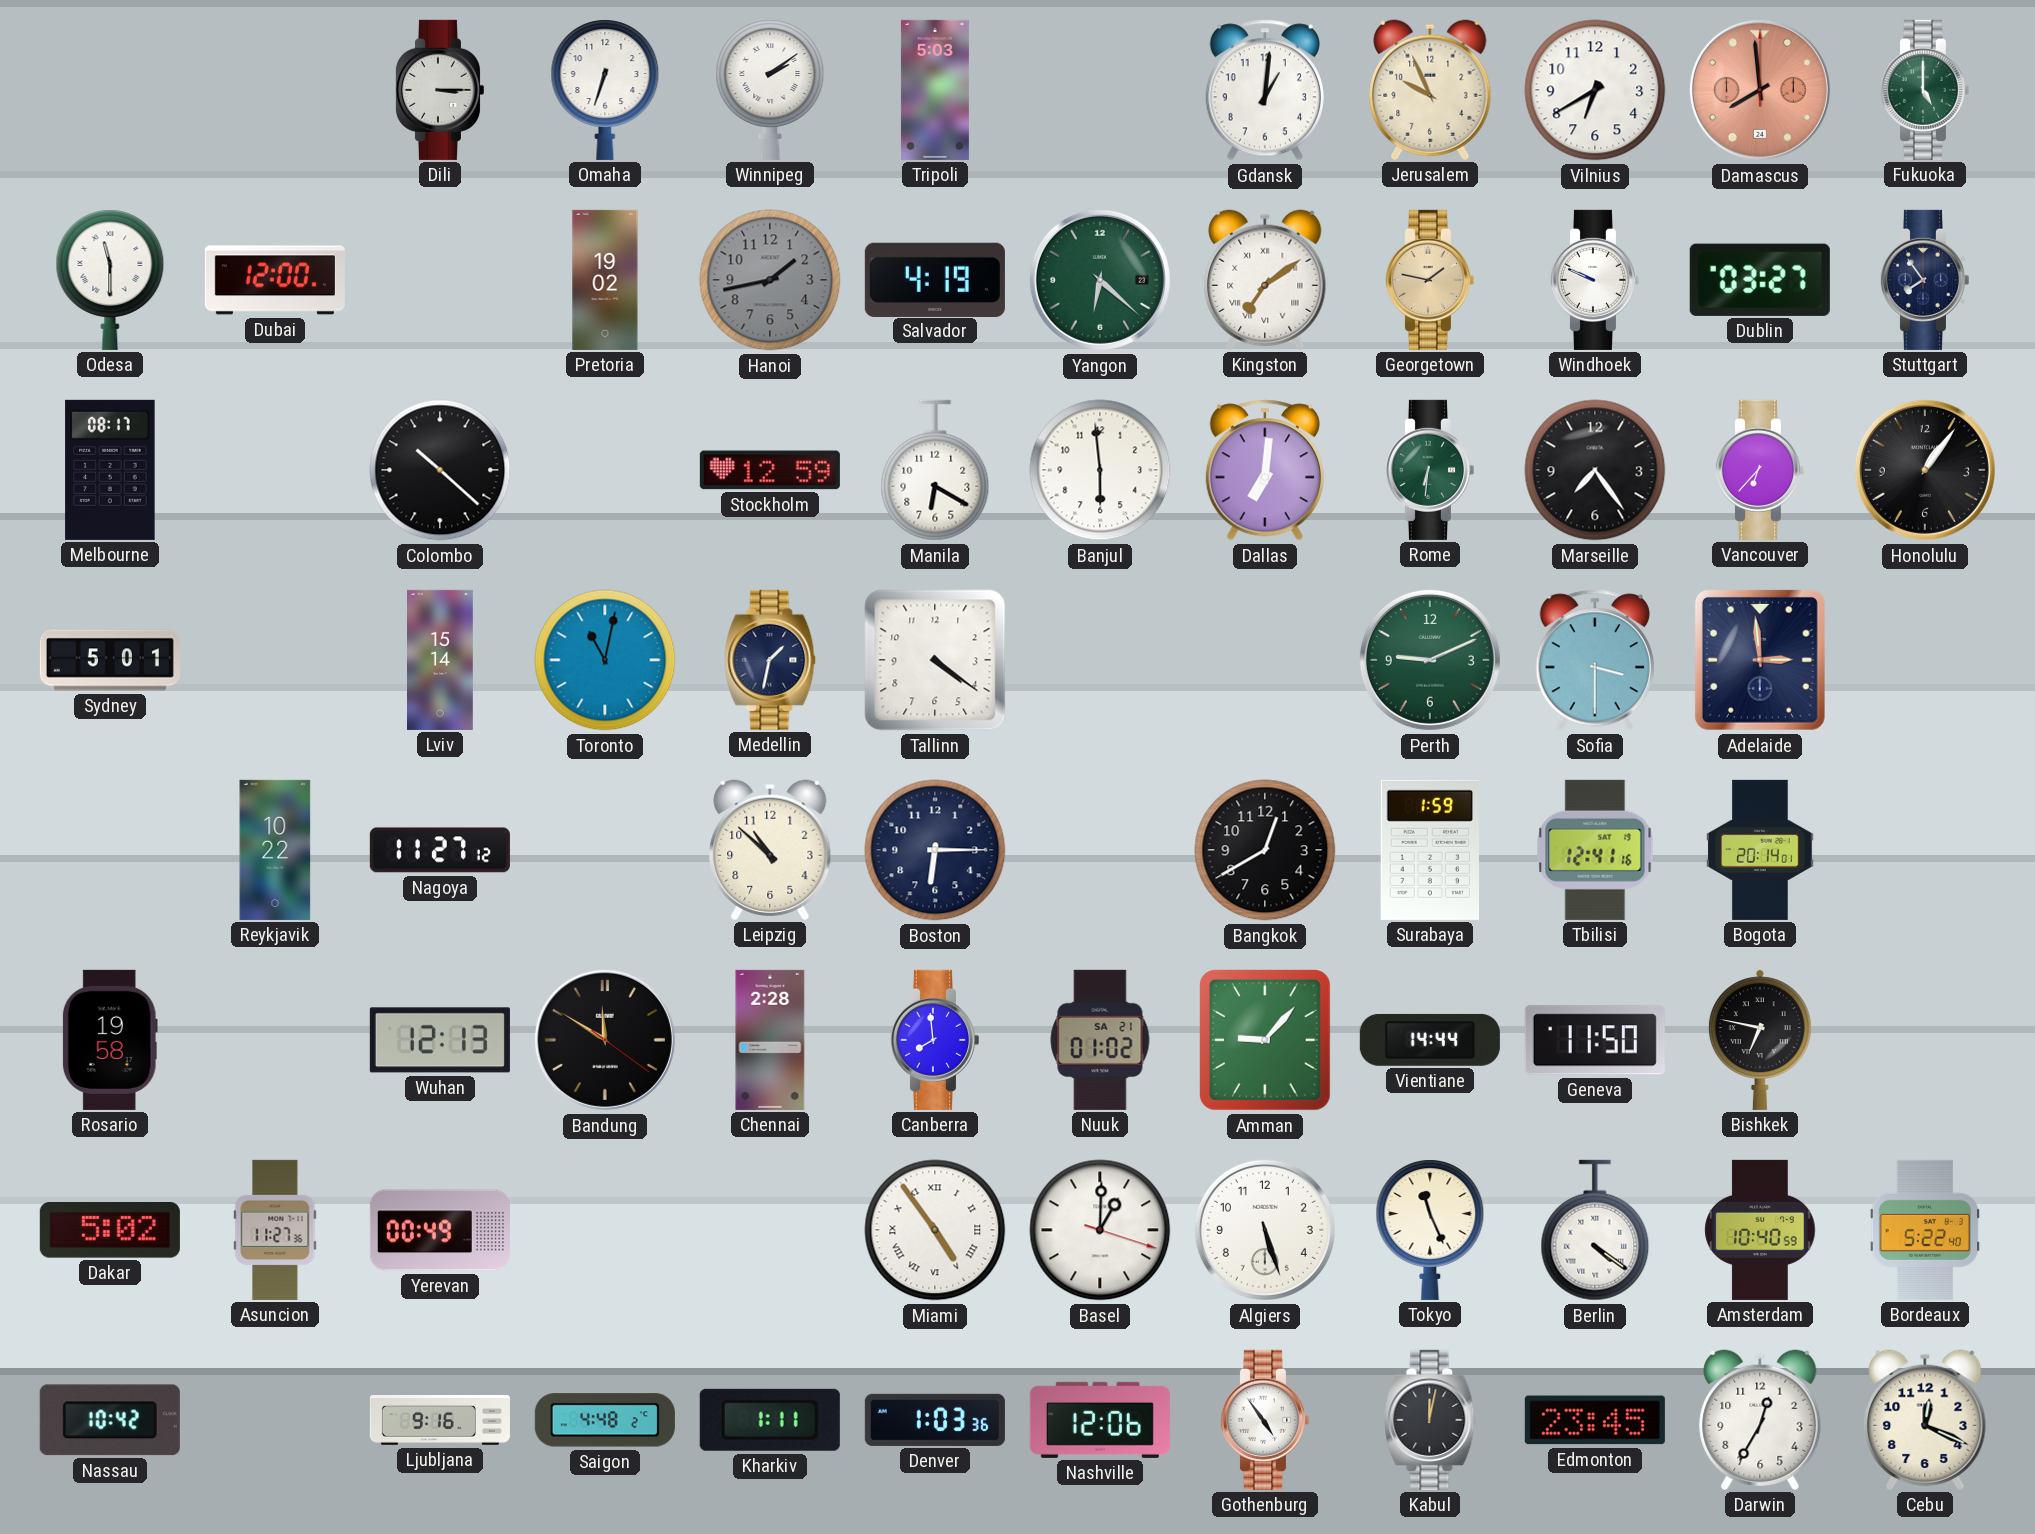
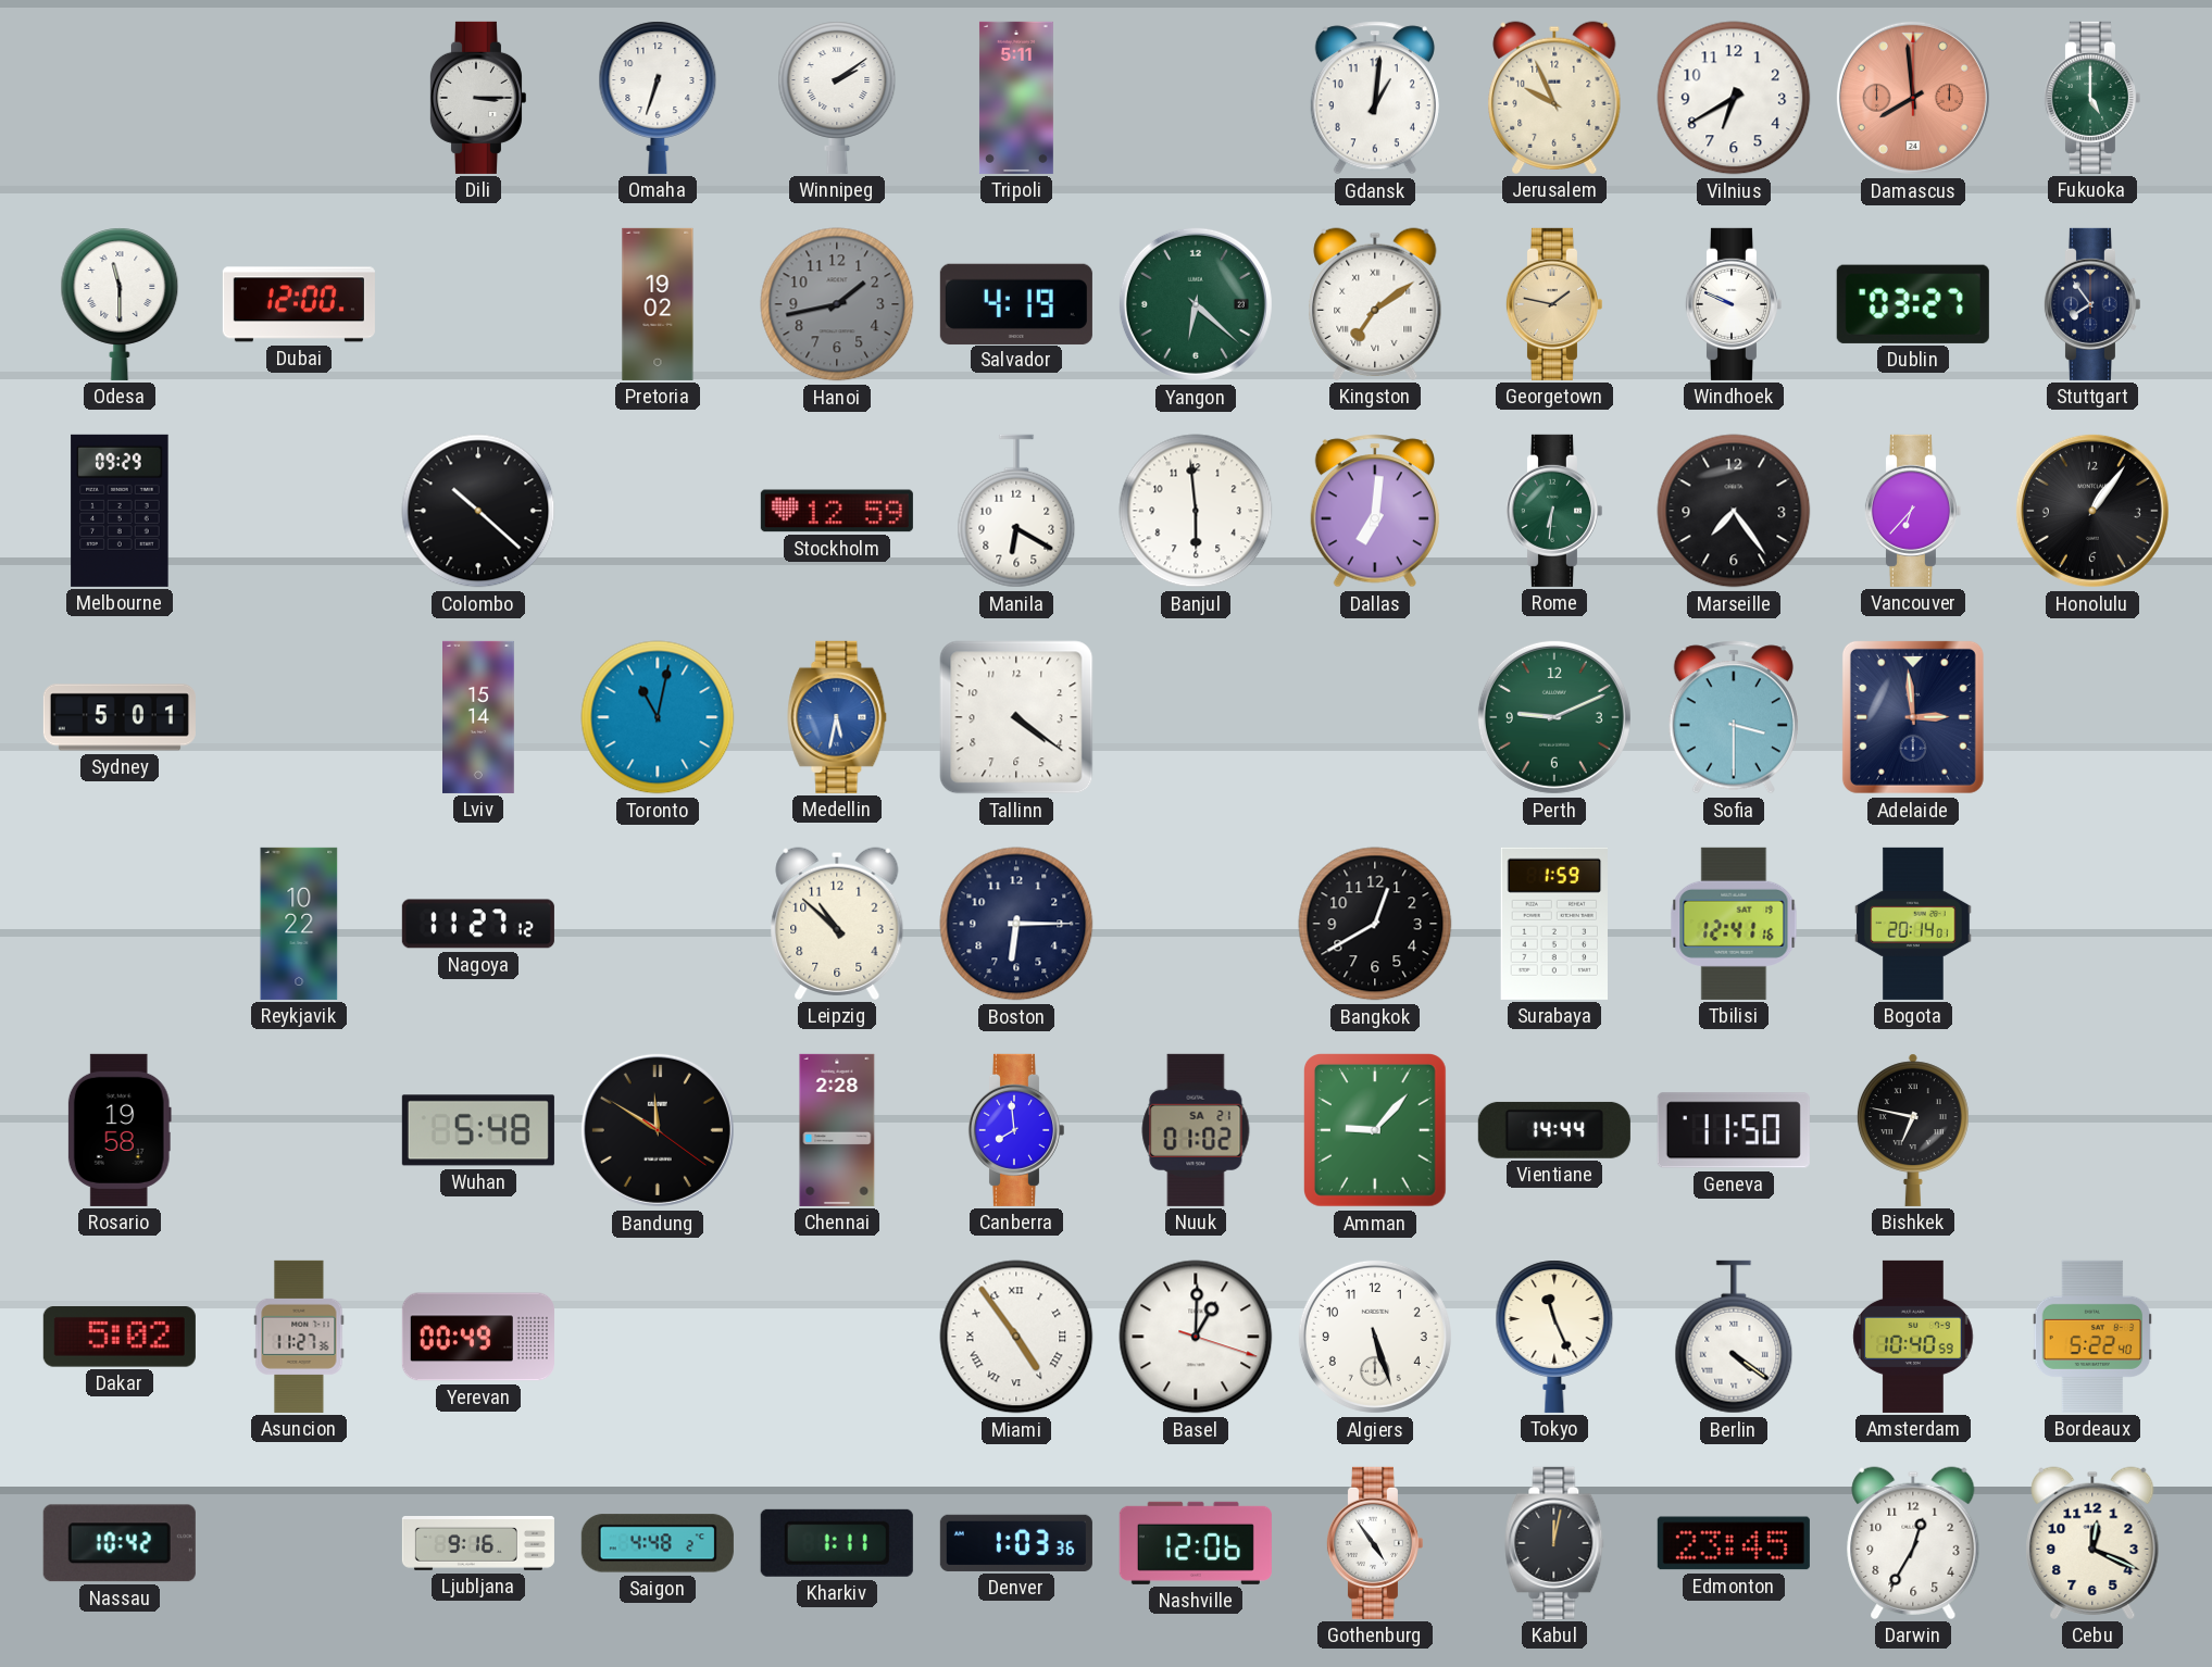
Tripoli: 5:03 -> 5:11
Melbourne: 08:17 -> 09:29
Medellin: 1:32 -> 5:32
Medellin dial: navy -> blue
Wuhan: 12:13 -> 5:48
